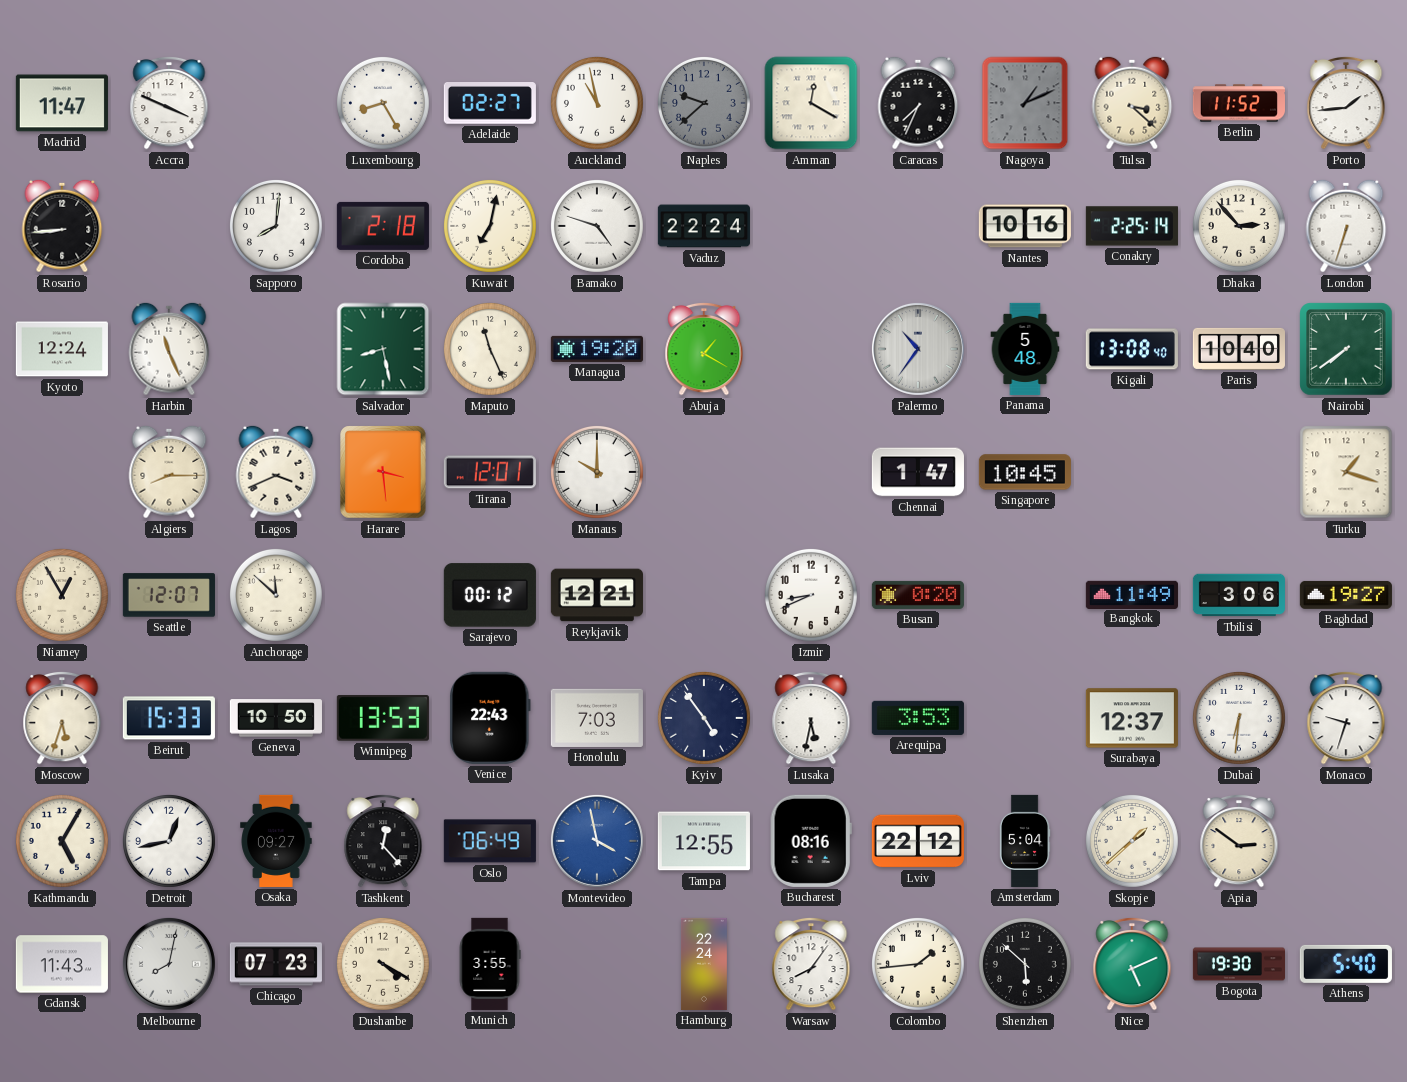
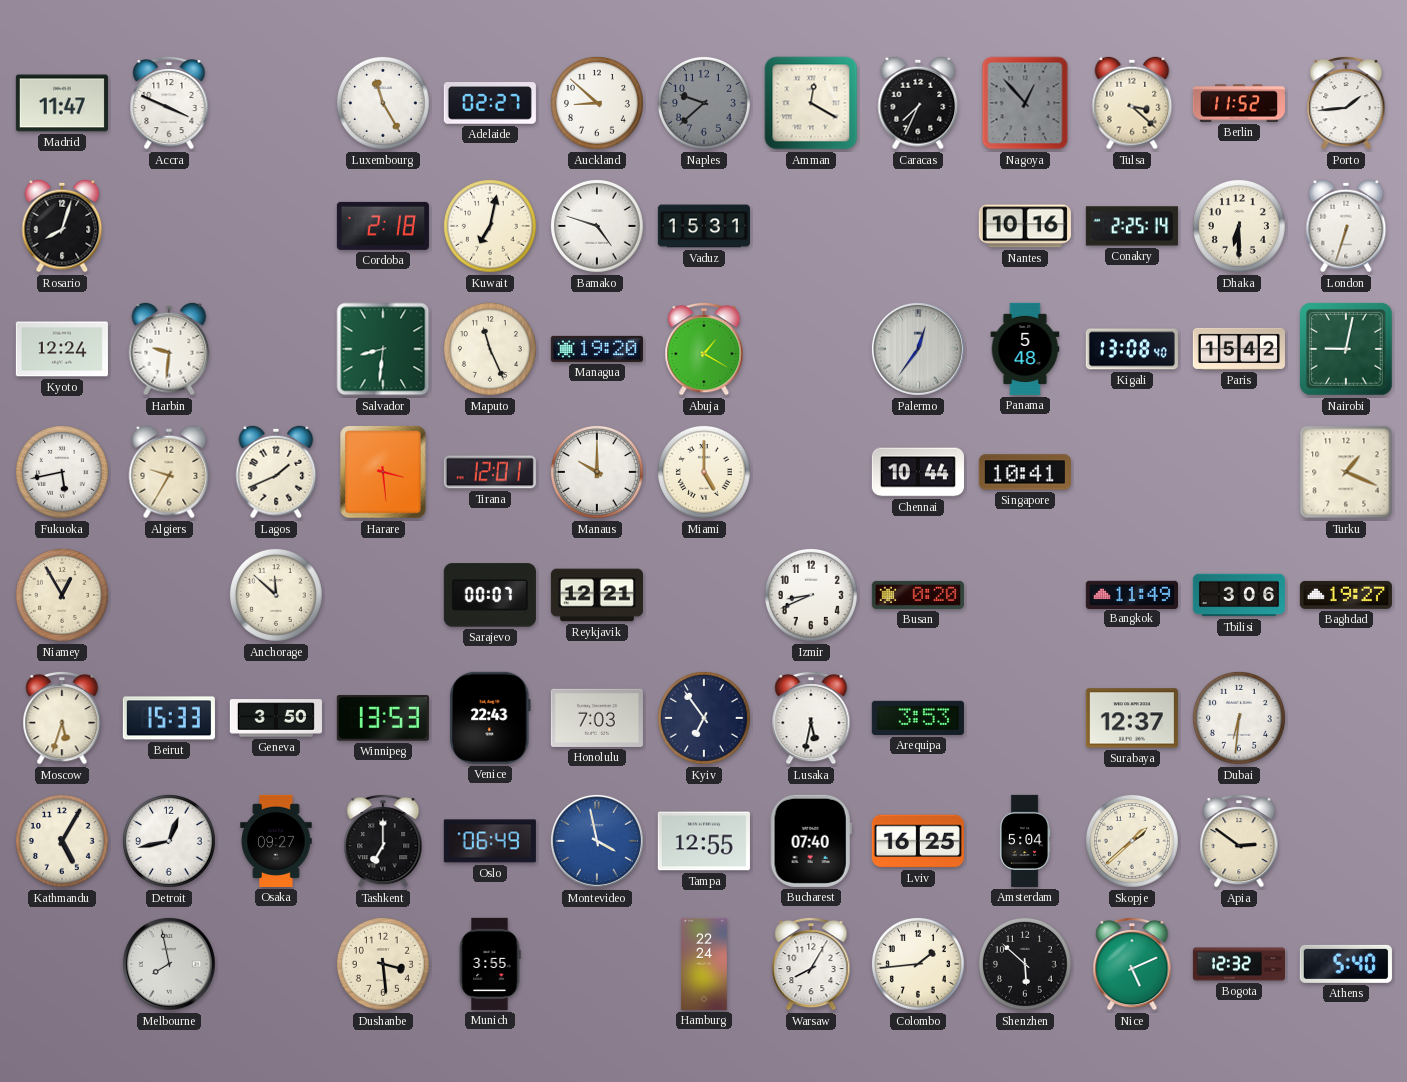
Luxembourg: 8:25 -> 11:25
Auckland: 10:58 -> 8:52
Nagoya: 1:11 -> 12:53
Rosario: 8:44 -> 8:03
Sapporo: 8:01 -> none
Vaduz: 22:24 -> 15:31
Dhaka: 2:53 -> 6:30
Harbin: 11:26 -> 9:31
Salvador: 8:28 -> 8:31
Palermo: 10:36 -> 12:36
Paris: 10:40 -> 15:42
Nairobi: 7:39 -> 9:02
Fukuoka: none -> 5:43
Algiers: 8:15 -> 9:35
Lagos: 3:41 -> 1:41
Miami: none -> 5:00
Chennai: 1:47 -> 10:44
Singapore: 10:45 -> 10:41
Turku: 1:18 -> 1:19
Seattle: 12:07 -> none
Sarajevo: 00:12 -> 00:07
Geneva: 10:50 -> 3:50
Kyiv: 4:54 -> 6:54
Monaco: 9:33 -> none
Tashkent: 12:23 -> 7:00
Bucharest: 08:16 -> 07:40
Lviv: 22:12 -> 16:25
Gdansk: 11:43 -> none
Melbourne: 8:02 -> 7:58
Chicago: 07:23 -> none
Dushanbe: 4:20 -> 3:29
Warsaw: 8:06 -> 8:05
Bogota: 19:30 -> 12:32
